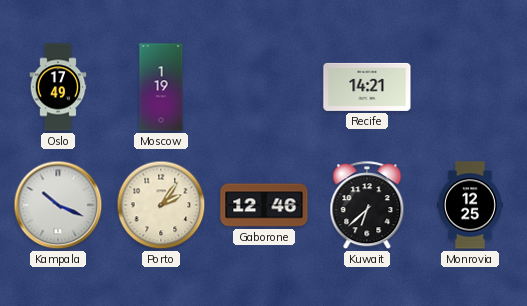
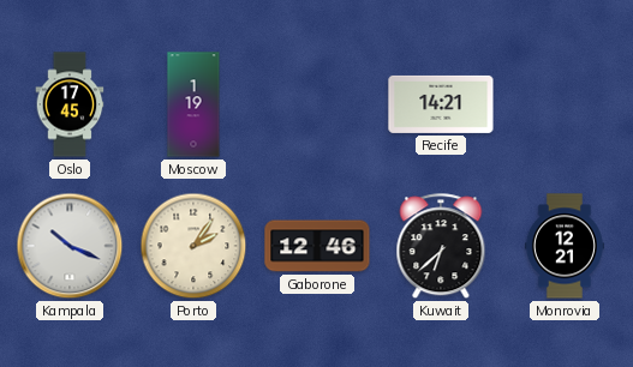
Oslo: 17:49 -> 17:45
Monrovia: 12:25 -> 12:21
